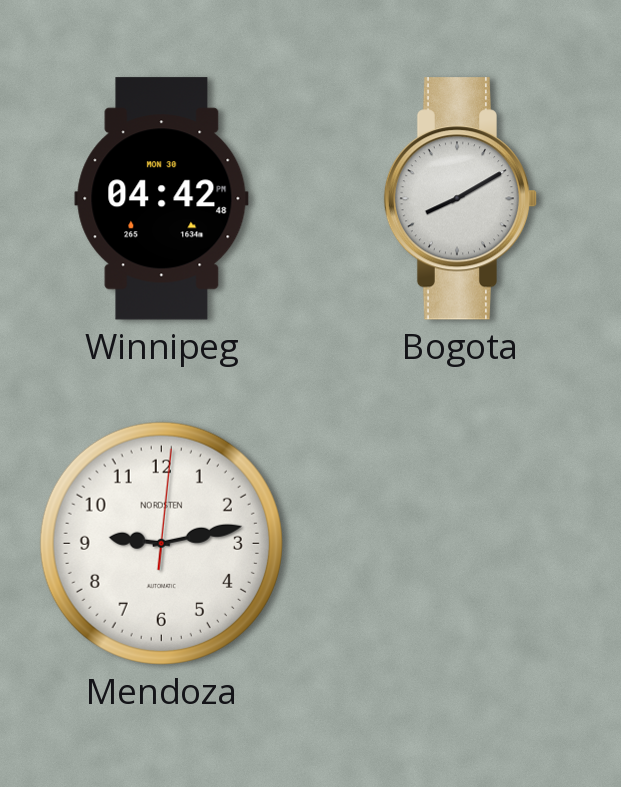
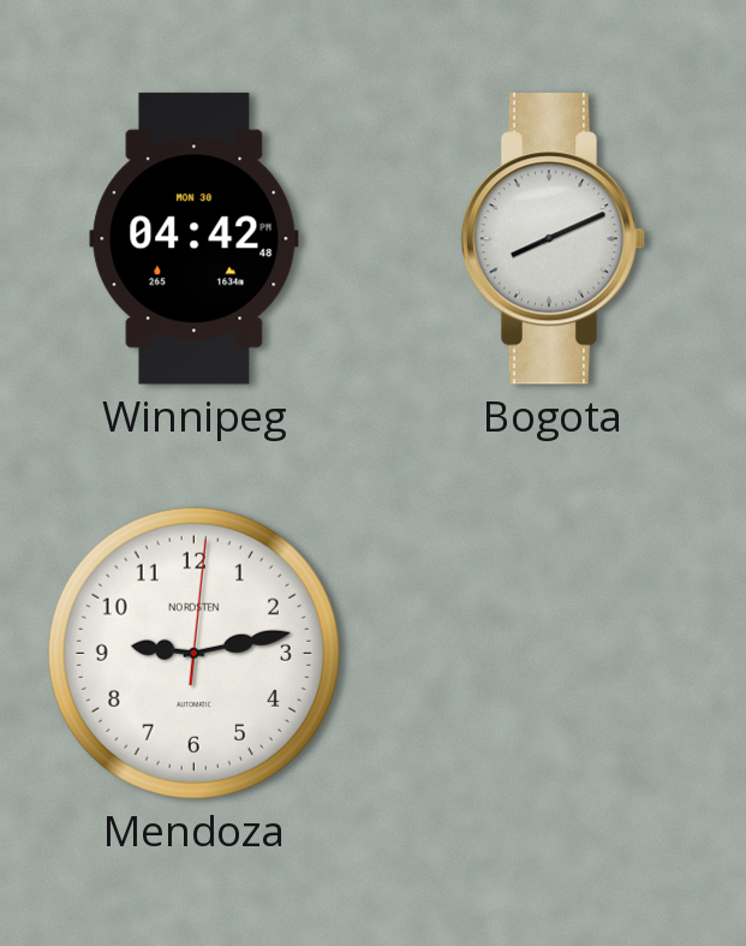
Bogota: 8:10 -> 8:11
